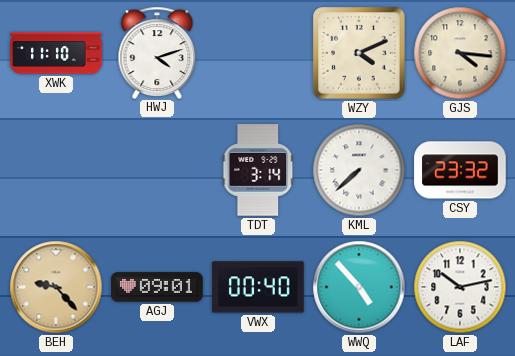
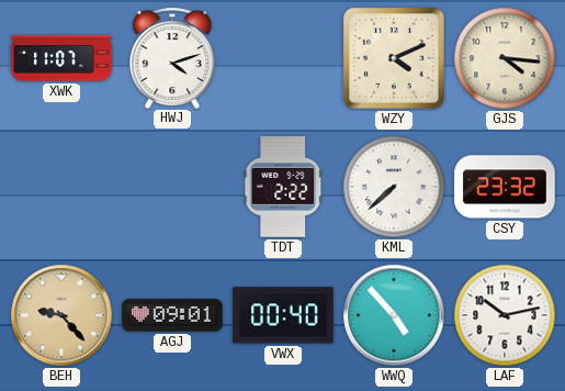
XWK: 11:10 -> 11:07
TDT: 3:14 -> 2:22
